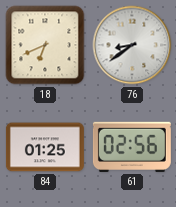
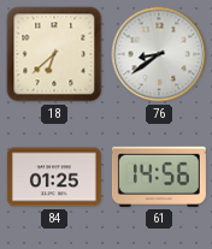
18: 6:41 -> 6:38
61: 02:56 -> 14:56
